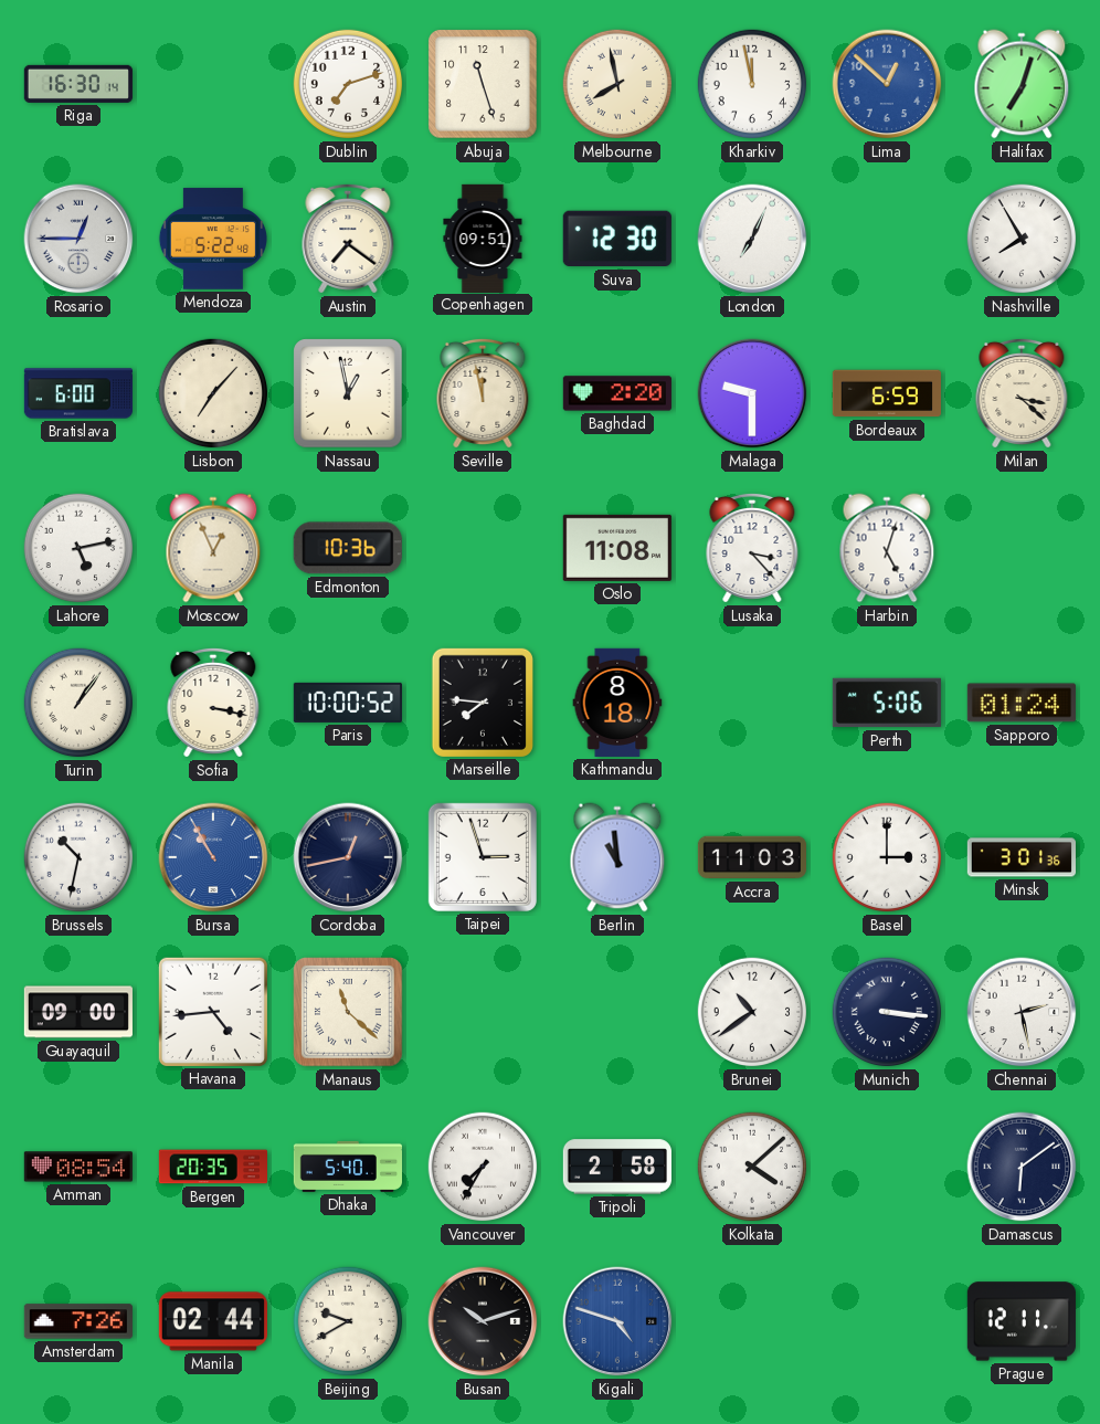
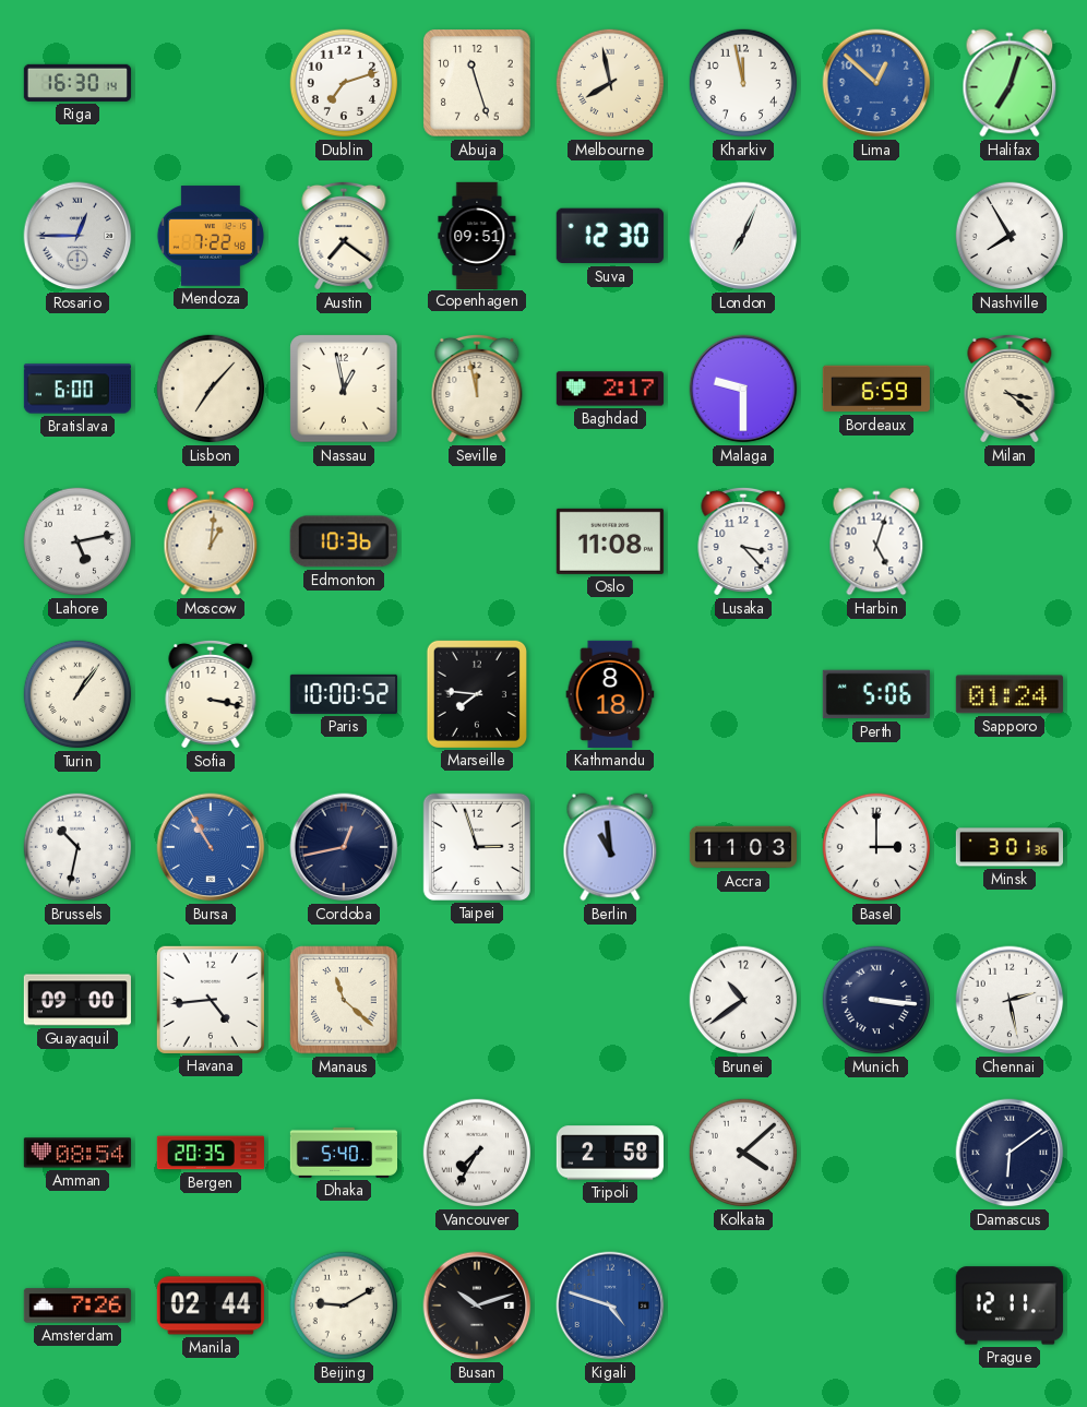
Mendoza: 5:22 -> 7:22
Baghdad: 2:20 -> 2:17
Moscow: 12:56 -> 1:01
Beijing: 9:40 -> 9:10
